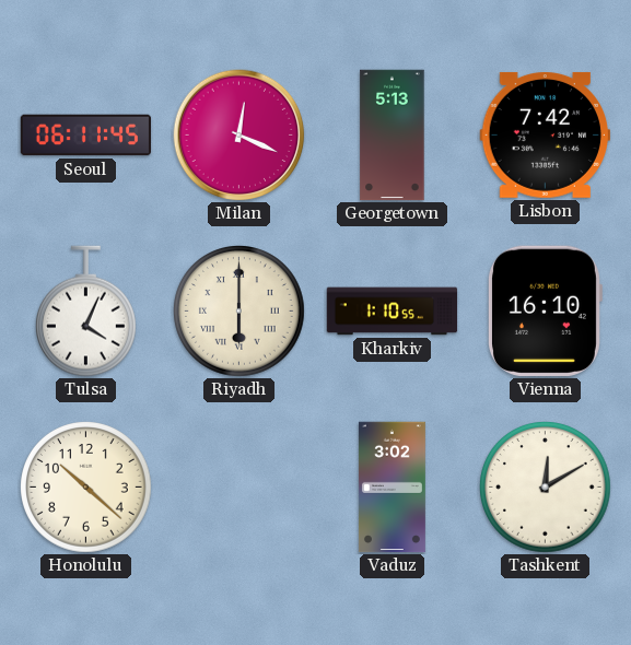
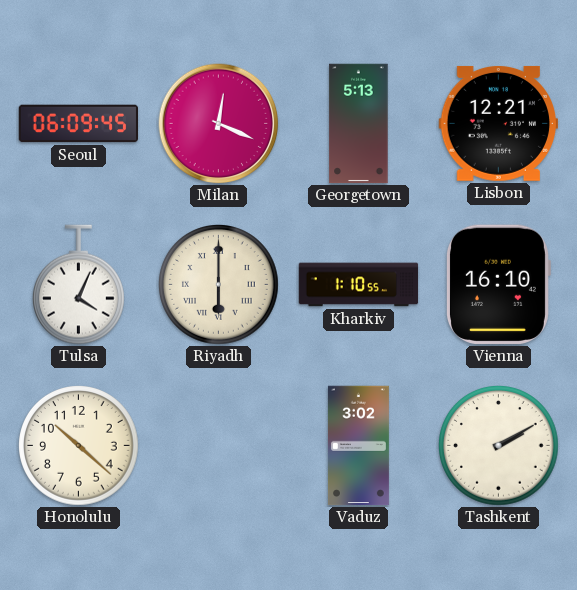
Seoul: 06:11 -> 06:09
Lisbon: 7:42 -> 12:21
Tashkent: 12:10 -> 2:10
